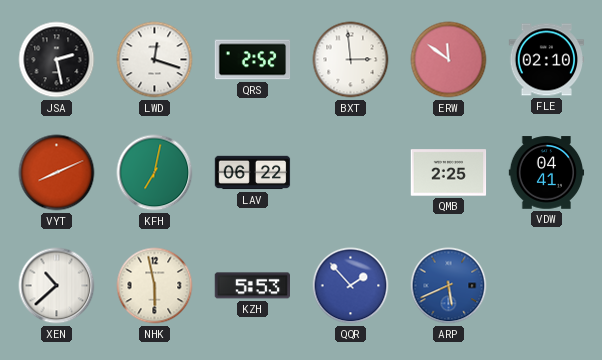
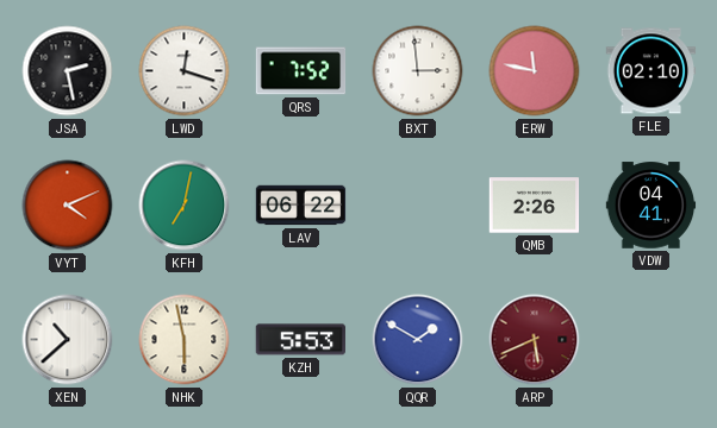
QRS: 2:52 -> 7:52
ERW: 11:51 -> 11:47
VYT: 8:11 -> 4:11
QMB: 2:25 -> 2:26
QQR: 1:53 -> 1:50
ARP dial: blue -> burgundy
